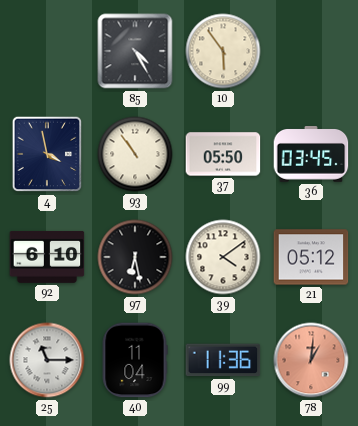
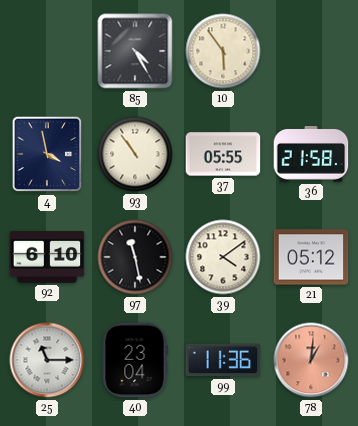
37: 05:50 -> 05:55
36: 03:45 -> 21:58
97: 6:28 -> 11:28
40: 11:04 -> 23:04
